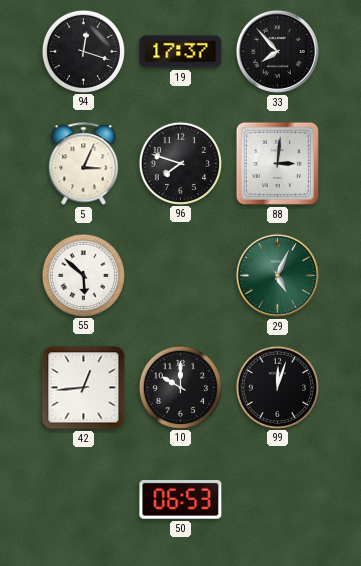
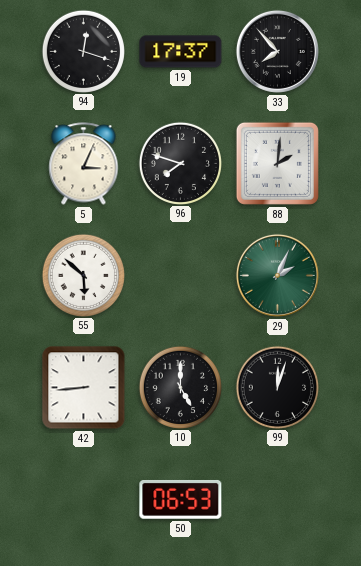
88: 3:01 -> 2:01
29: 5:04 -> 2:04
42: 12:44 -> 8:44
10: 10:00 -> 5:00
